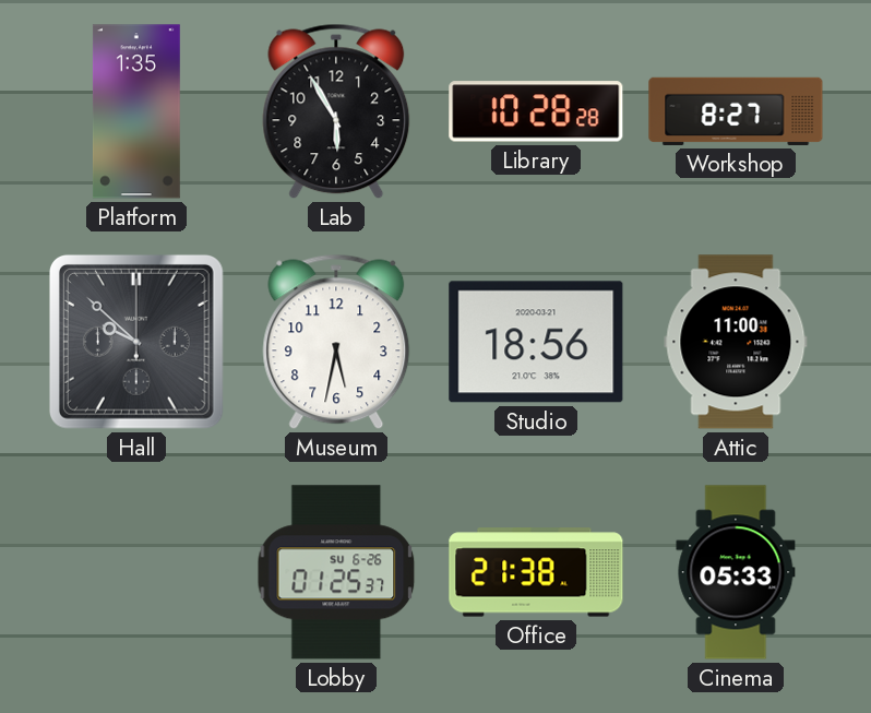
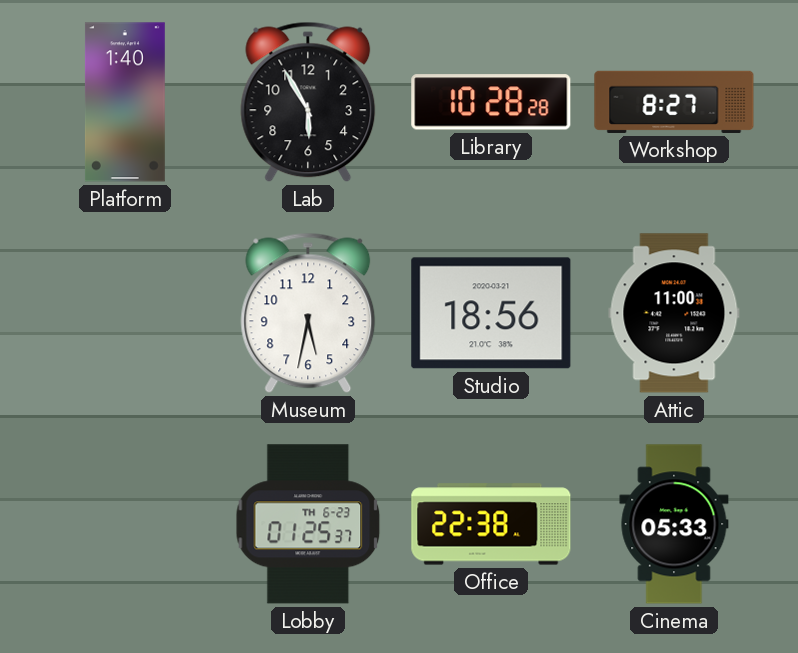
Platform: 1:35 -> 1:40
Hall: 9:52 -> none
Lobby date: SU 6-26 -> TH 6-23
Office: 21:38 -> 22:38
